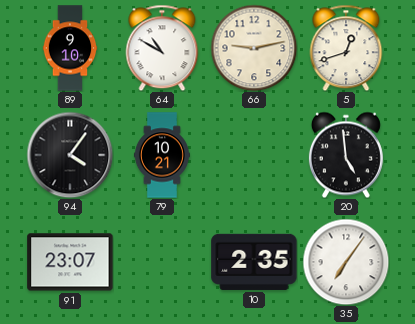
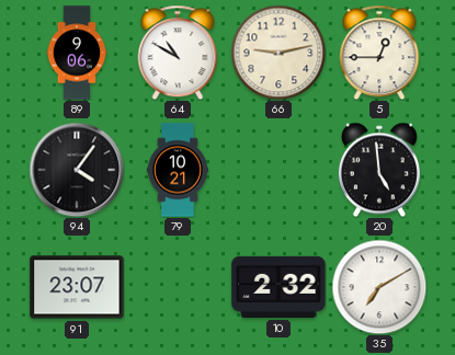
89: 9:10 -> 9:06
5: 12:42 -> 12:45
10: 2:35 -> 2:32
35: 7:06 -> 7:10
